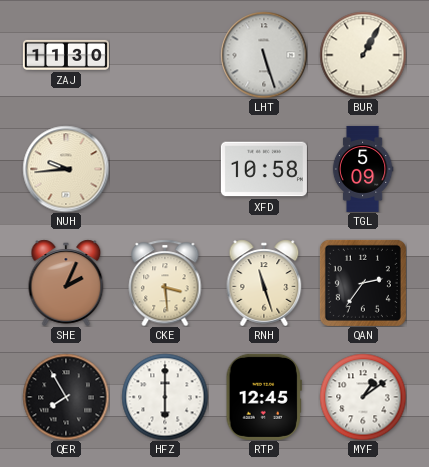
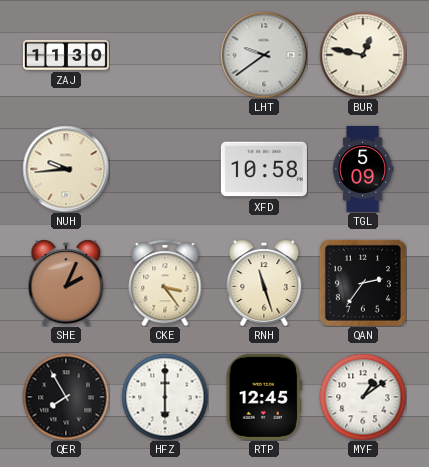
LHT: 5:27 -> 9:39
BUR: 1:05 -> 12:47
CKE: 3:29 -> 3:24
